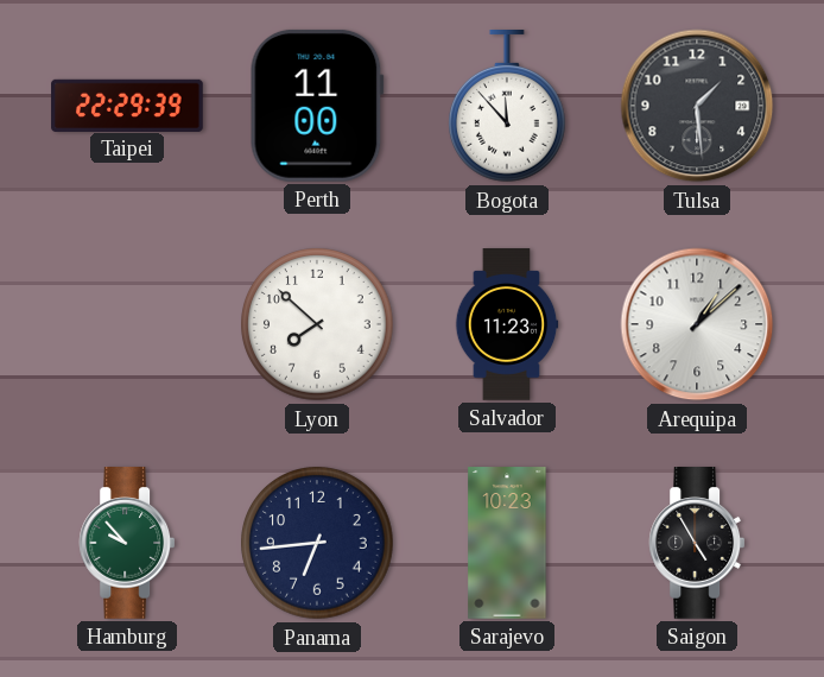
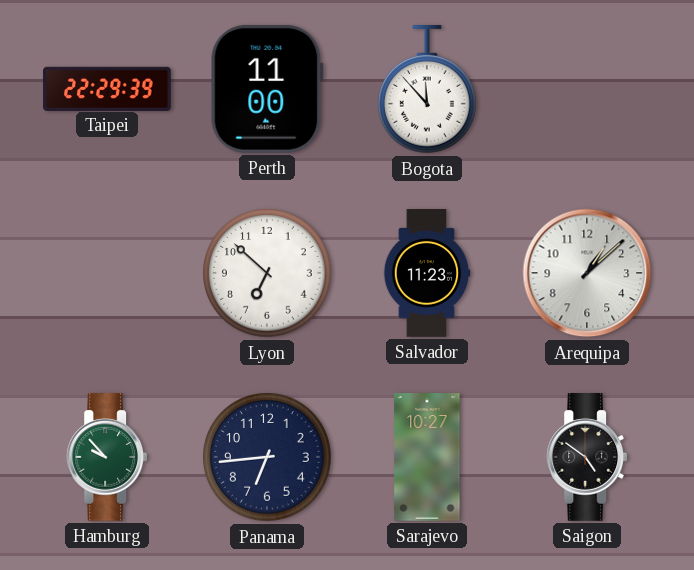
Tulsa: 1:29 -> none
Lyon: 7:52 -> 6:52
Sarajevo: 10:23 -> 10:27
Saigon: 4:55 -> 4:51
